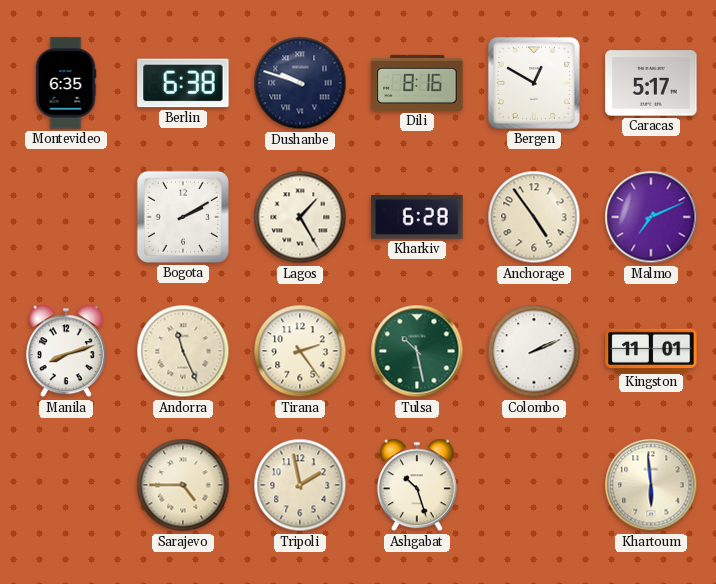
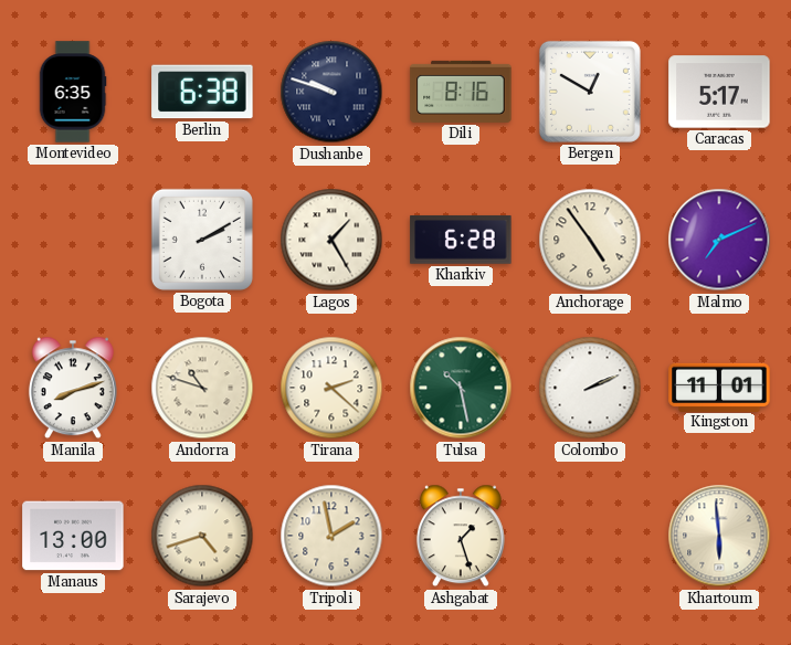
Andorra: 11:26 -> 10:48
Tirana: 2:24 -> 2:22
Manaus: none -> 13:00
Sarajevo: 4:45 -> 4:42
Ashgabat: 10:27 -> 1:27
